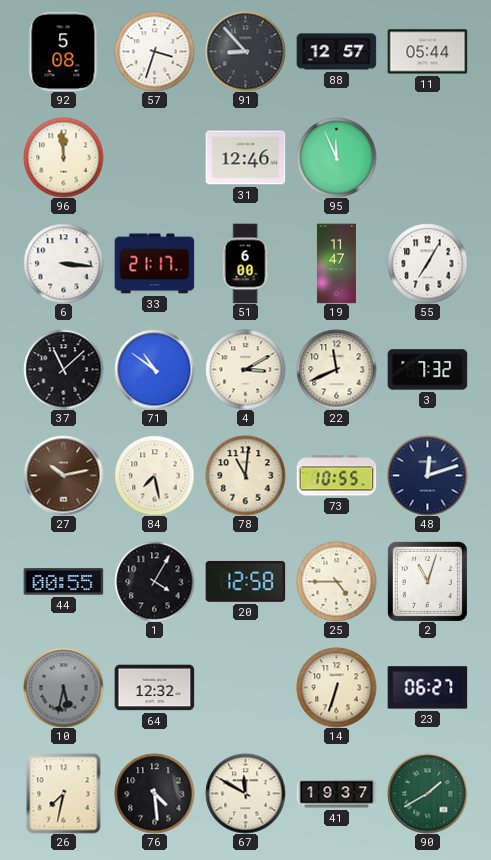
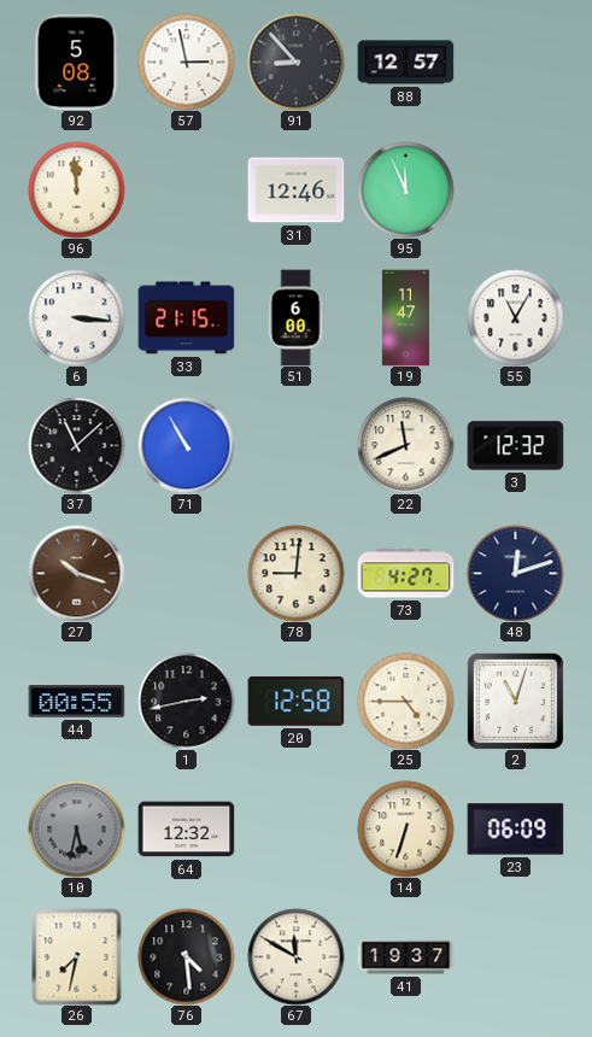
57: 3:33 -> 2:58
11: 05:44 -> none
33: 21:17 -> 21:15
55: 7:05 -> 11:05
71: 10:51 -> 10:55
4: 3:10 -> none
3: 7:32 -> 12:32
27: 10:13 -> 10:18
84: 7:28 -> none
78: 11:01 -> 9:01
73: 10:55 -> 4:27
1: 4:05 -> 2:43
23: 06:27 -> 06:09
90: 1:40 -> none
